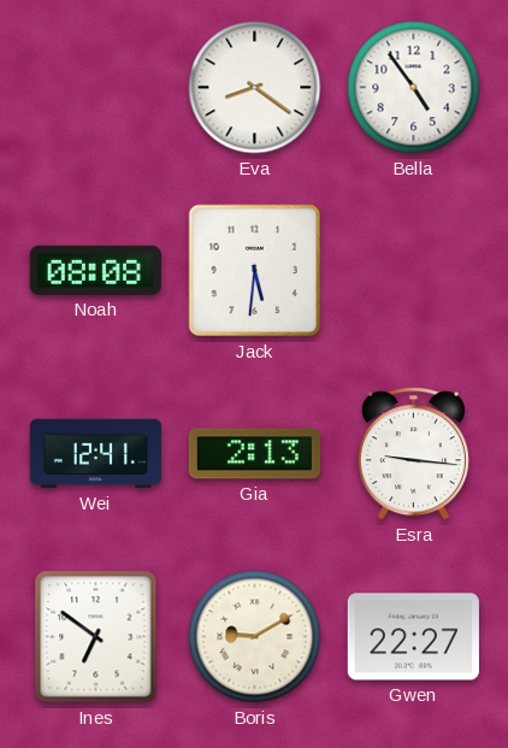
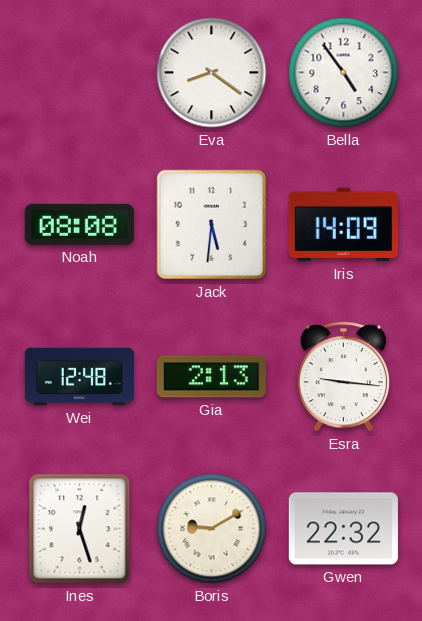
Iris: none -> 14:09
Wei: 12:41 -> 12:48
Ines: 6:51 -> 12:27
Gwen: 22:27 -> 22:32
